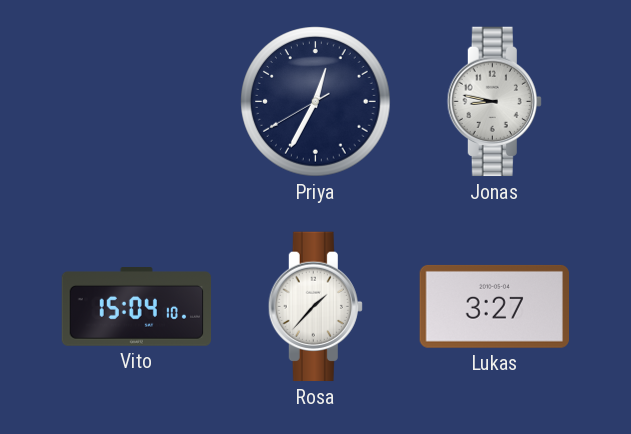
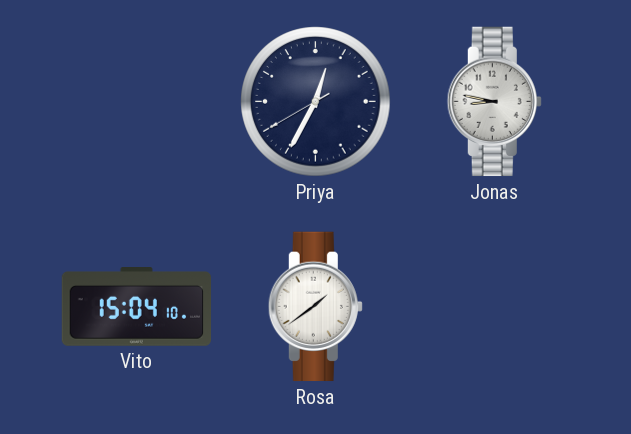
Rosa: 1:37 -> 1:39
Lukas: 3:27 -> none
